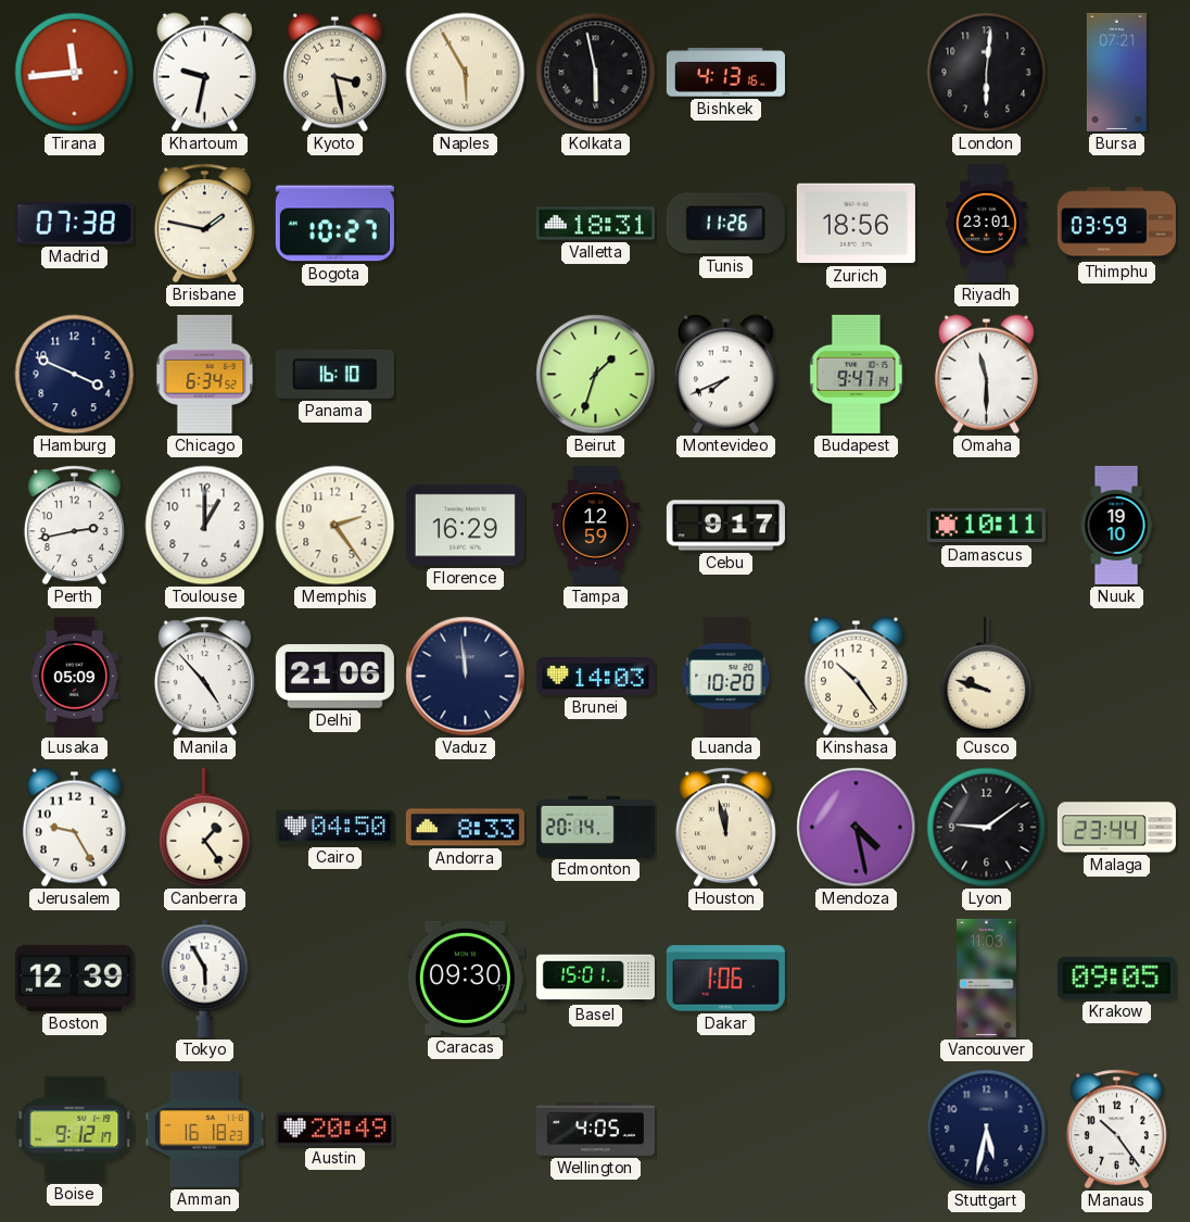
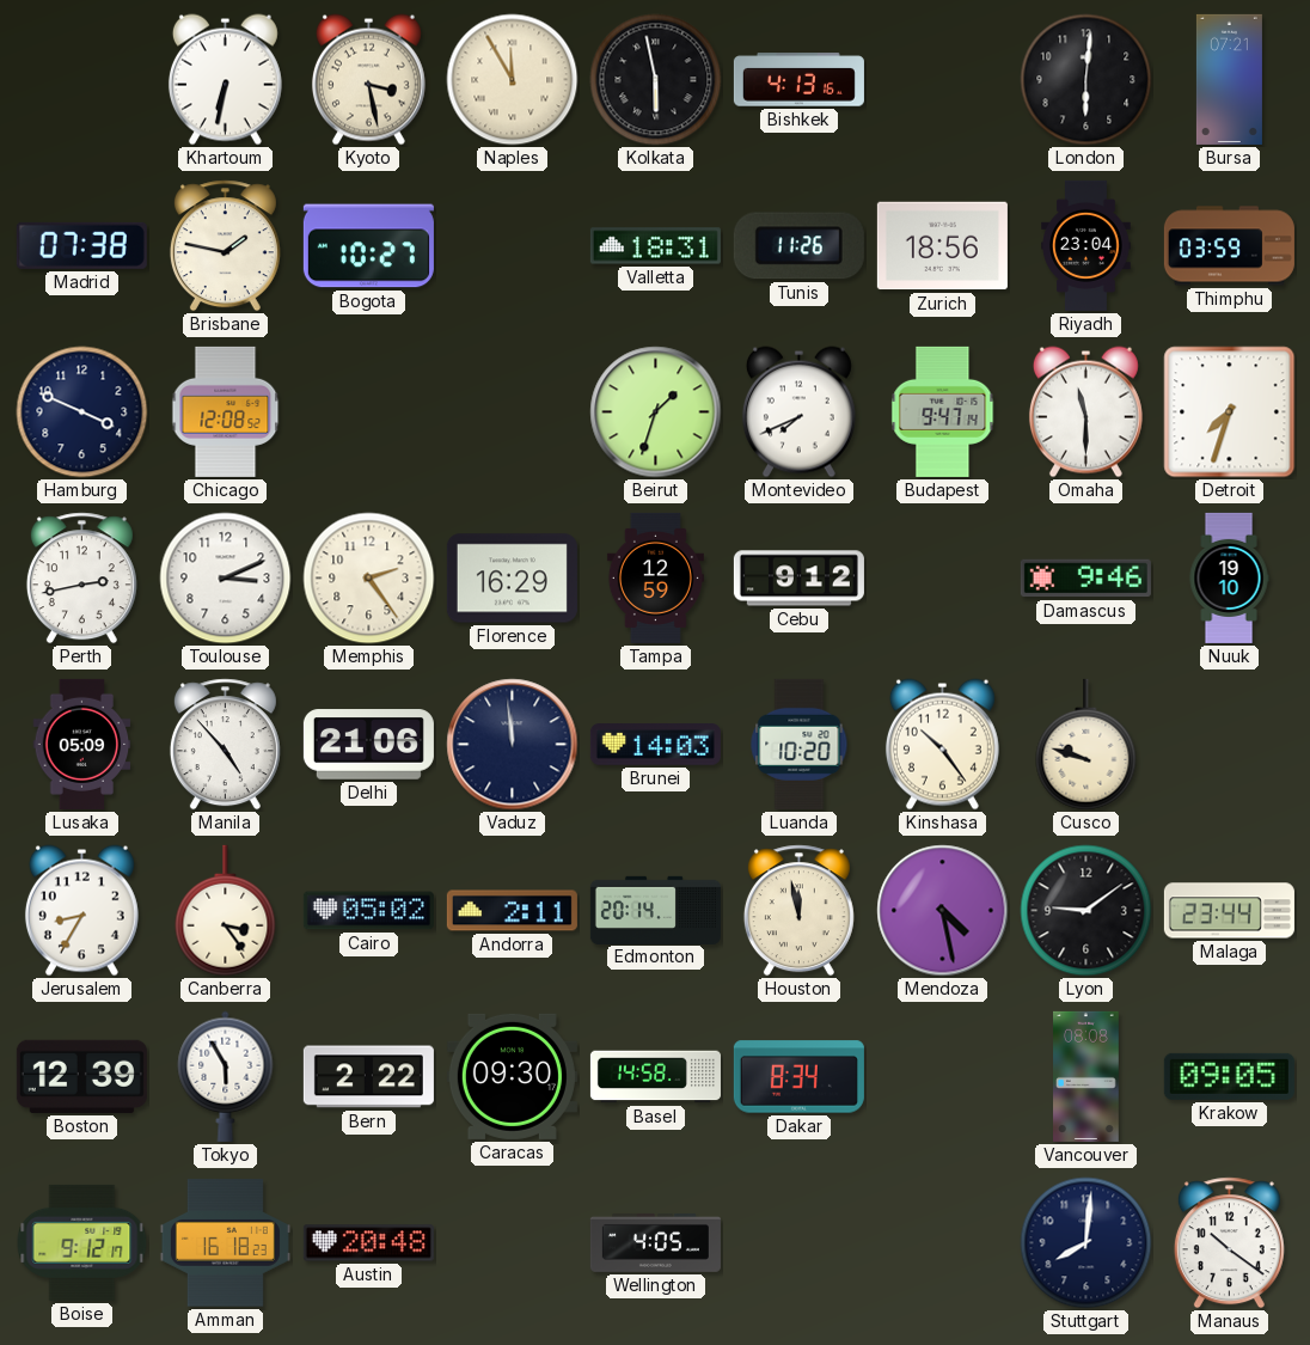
Tirana: 11:44 -> none
Khartoum: 9:32 -> 6:32
Naples: 5:55 -> 11:55
Riyadh: 23:01 -> 23:04
Chicago: 6:34 -> 12:08
Panama: 16:10 -> none
Detroit: none -> 7:33
Toulouse: 1:00 -> 3:11
Cebu: 9:17 -> 9:12
Damascus: 10:11 -> 9:46
Jerusalem: 9:25 -> 8:35
Canberra: 1:24 -> 3:24
Cairo: 04:50 -> 05:02
Andorra: 8:33 -> 2:11
Bern: none -> 2:22
Basel: 15:01 -> 14:58
Dakar: 1:06 -> 8:34
Vancouver: 11:03 -> 08:08
Austin: 20:49 -> 20:48
Stuttgart: 5:32 -> 8:01
Manaus: 10:24 -> 10:21
